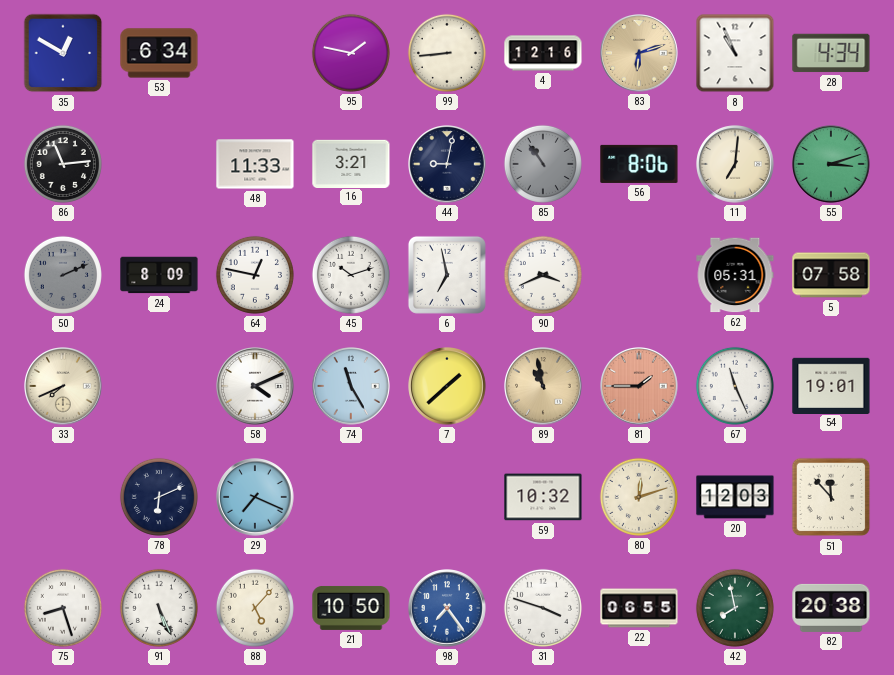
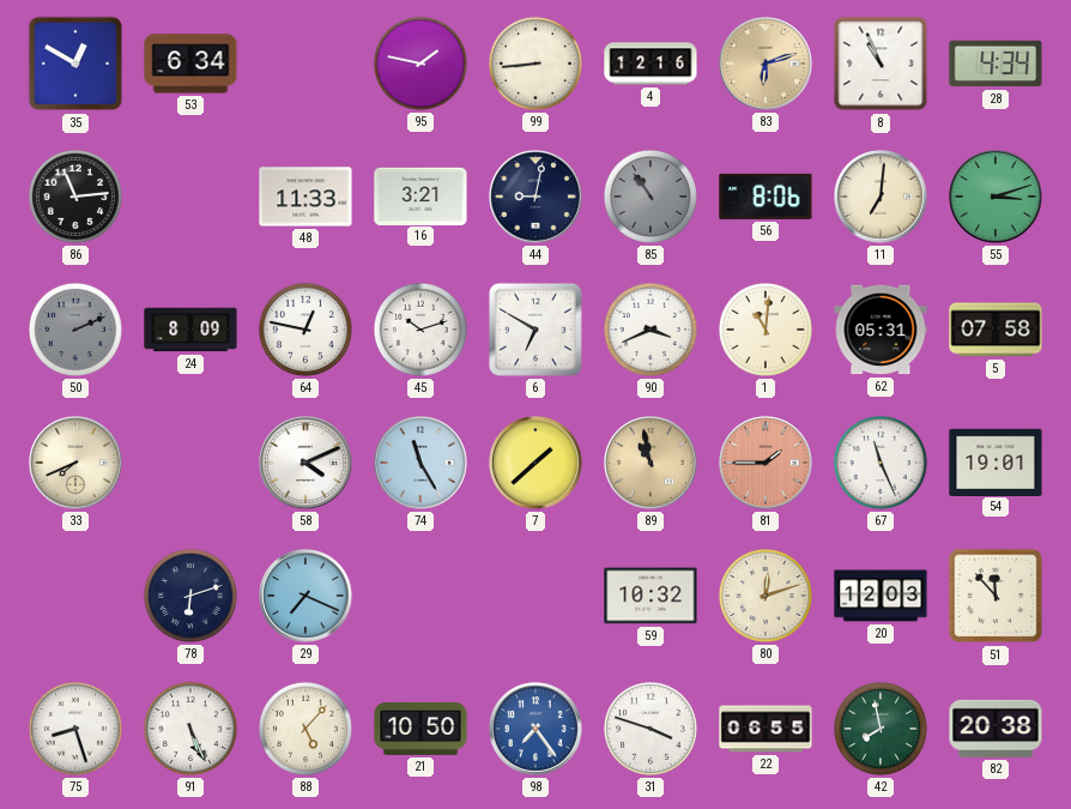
6: 6:58 -> 6:50
1: none -> 11:01
78: 6:11 -> 6:12
